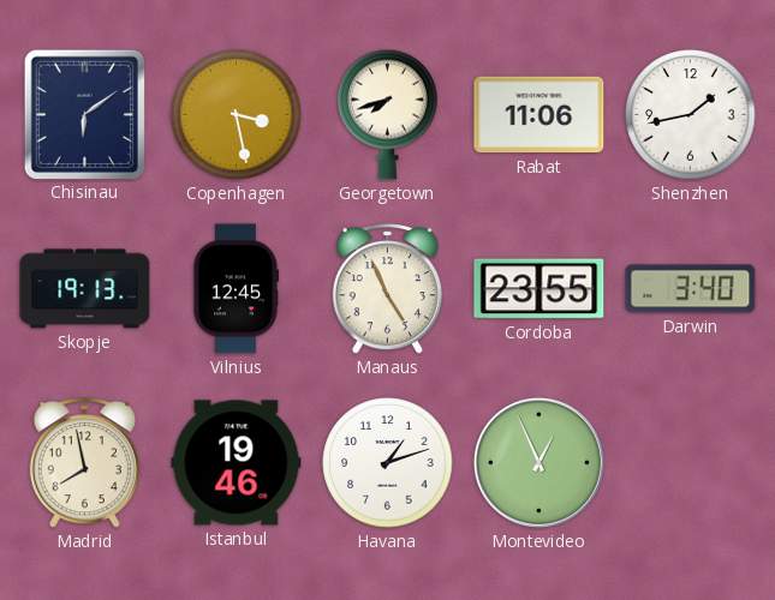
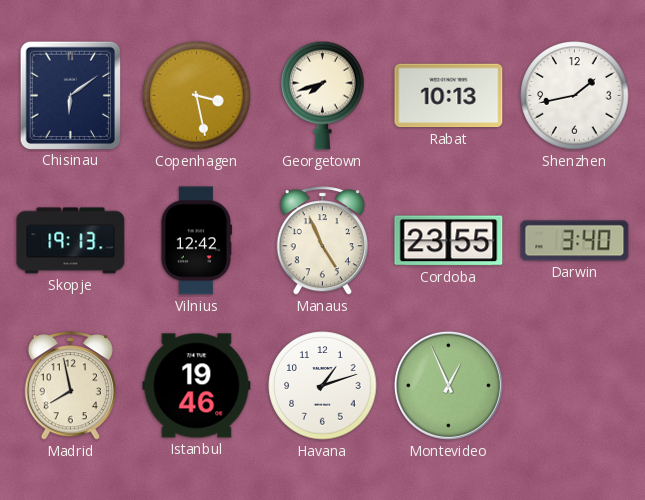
Rabat: 11:06 -> 10:13
Vilnius: 12:45 -> 12:42
